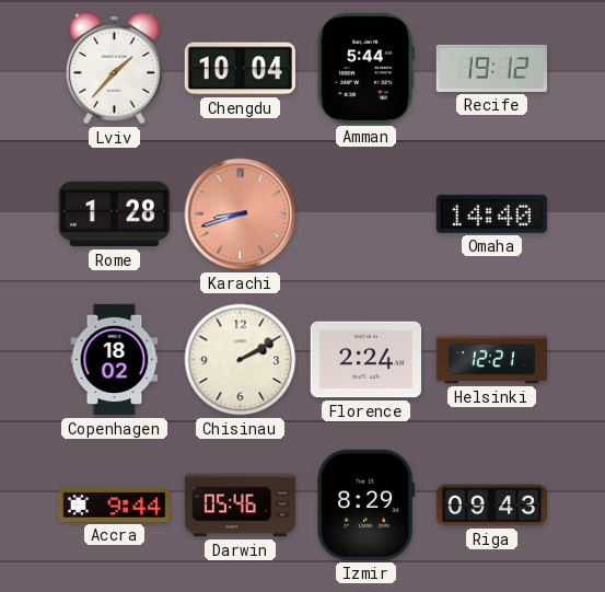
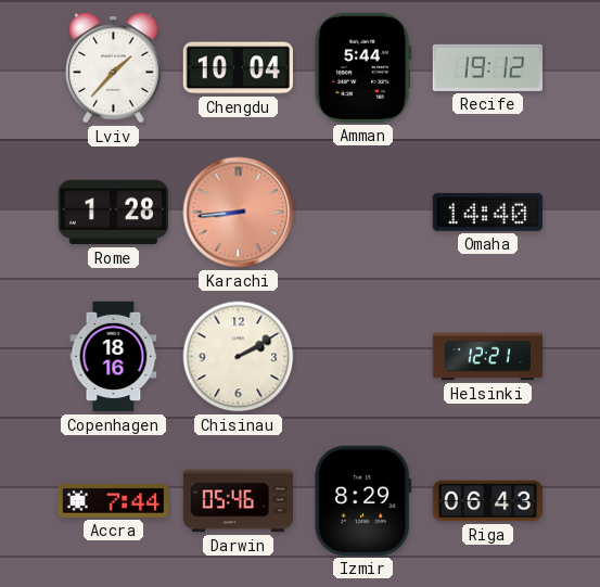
Karachi: 8:42 -> 8:44
Copenhagen: 18:02 -> 18:16
Florence: 2:24 -> none
Accra: 9:44 -> 7:44
Riga: 09:43 -> 06:43
